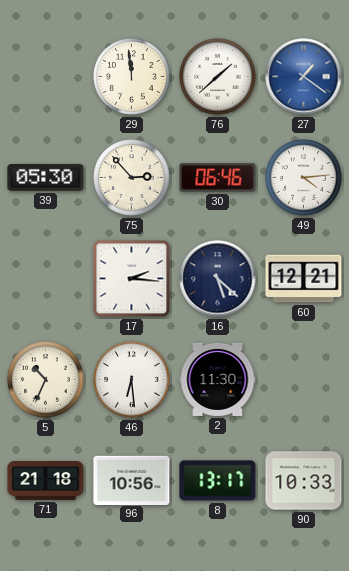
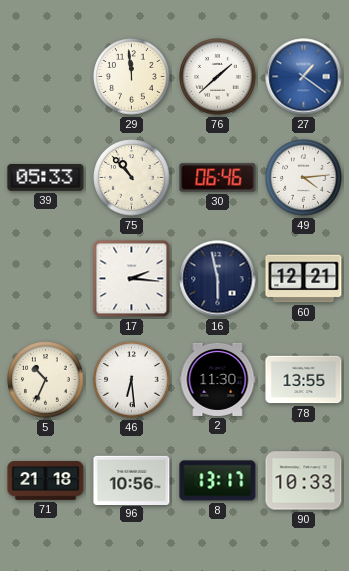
39: 05:30 -> 05:33
75: 2:53 -> 10:53
16: 5:22 -> 5:58
78: none -> 13:55
